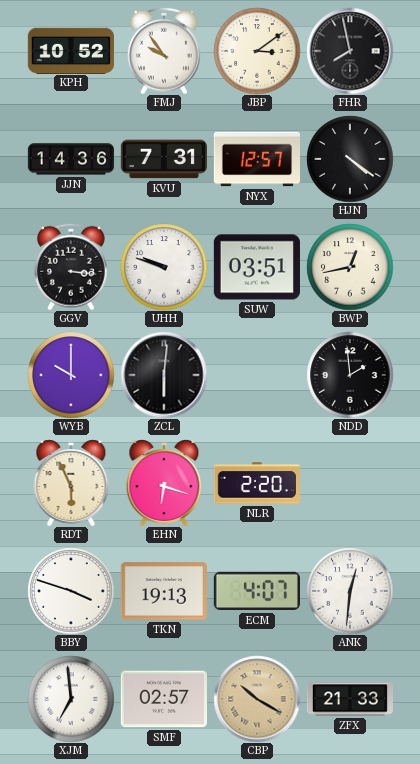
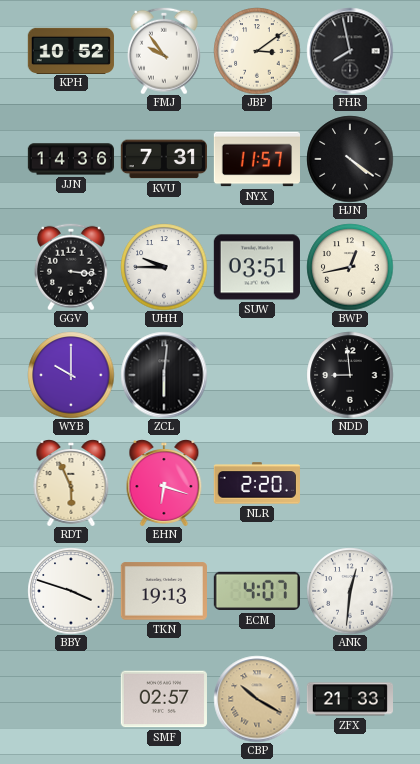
NYX: 12:57 -> 11:57
UHH: 9:48 -> 9:45
NDD: 1:59 -> 8:59
XJM: 6:59 -> none
